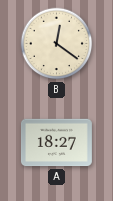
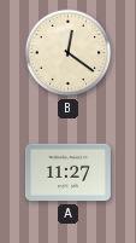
A: 18:27 -> 11:27
